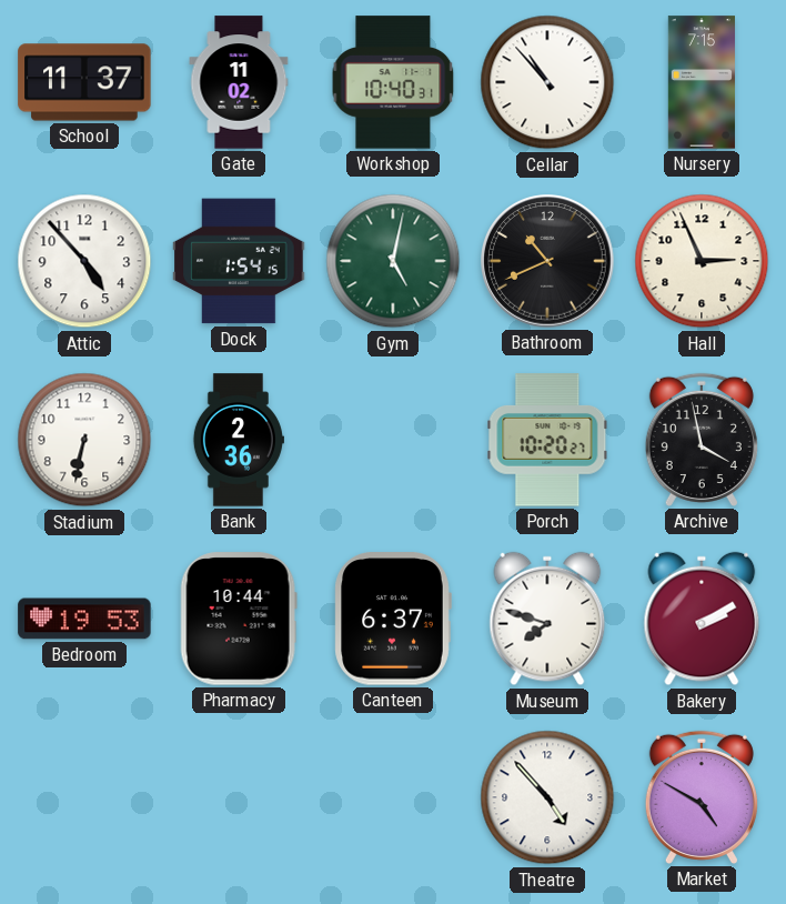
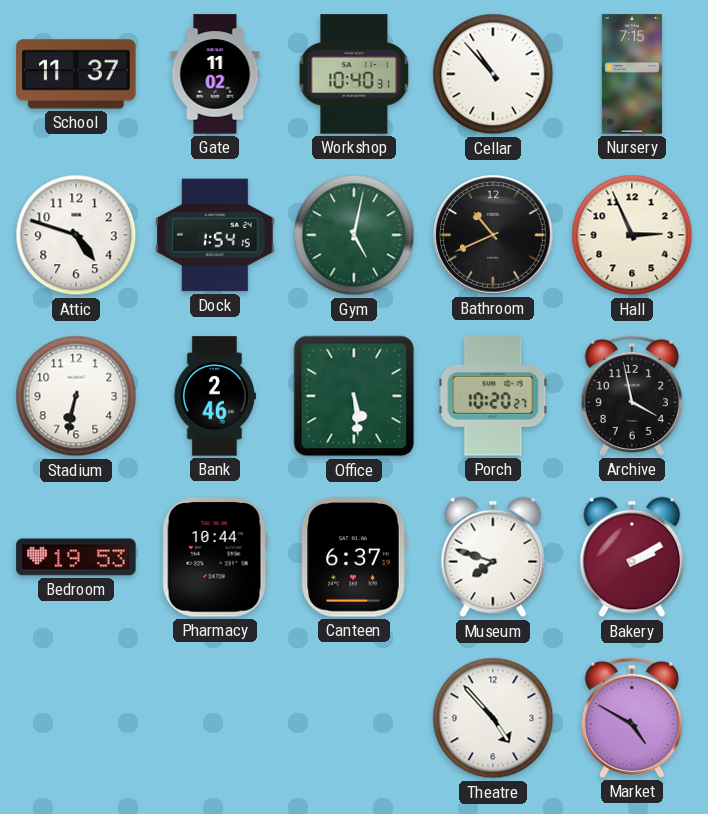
Attic: 4:53 -> 4:48
Bank: 2:36 -> 2:46
Office: none -> 5:29
